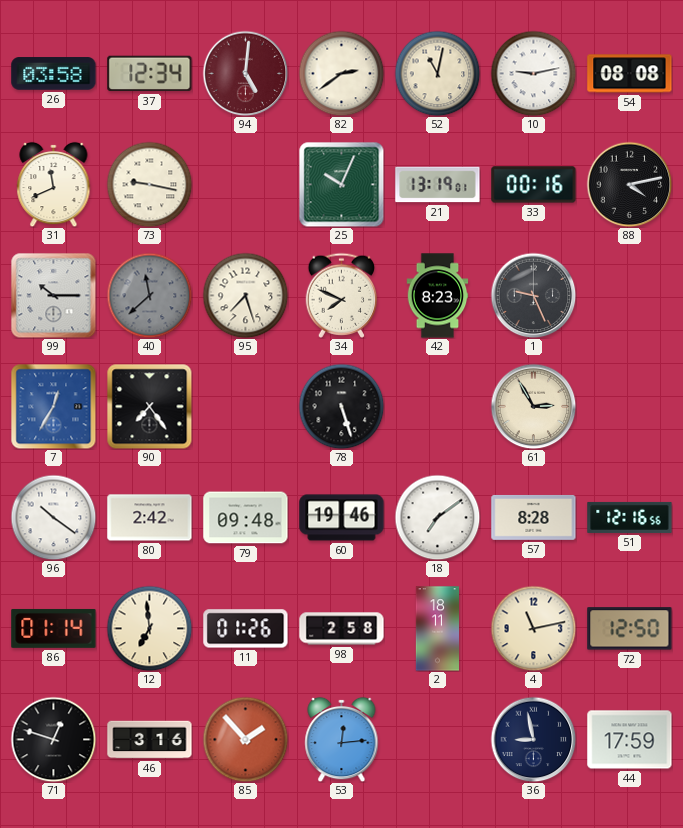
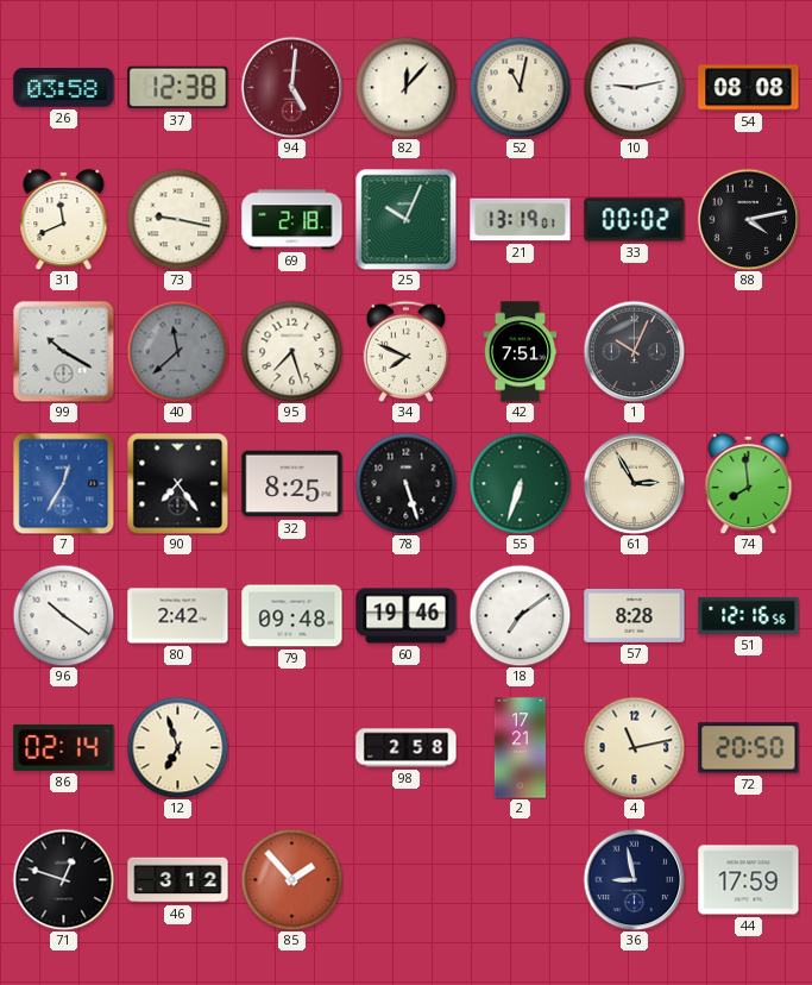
37: 12:34 -> 12:38
82: 2:39 -> 12:07
69: none -> 2:18
33: 00:16 -> 00:02
99: 10:15 -> 10:20
42: 8:23 -> 7:51
1: 9:26 -> 10:04
32: none -> 8:25
55: none -> 6:33
74: none -> 7:59
86: 01:14 -> 02:14
12: 6:59 -> 6:57
11: 01:26 -> none
2: 18:11 -> 17:21
72: 12:50 -> 20:50
46: 3:16 -> 3:12
53: 12:14 -> none
